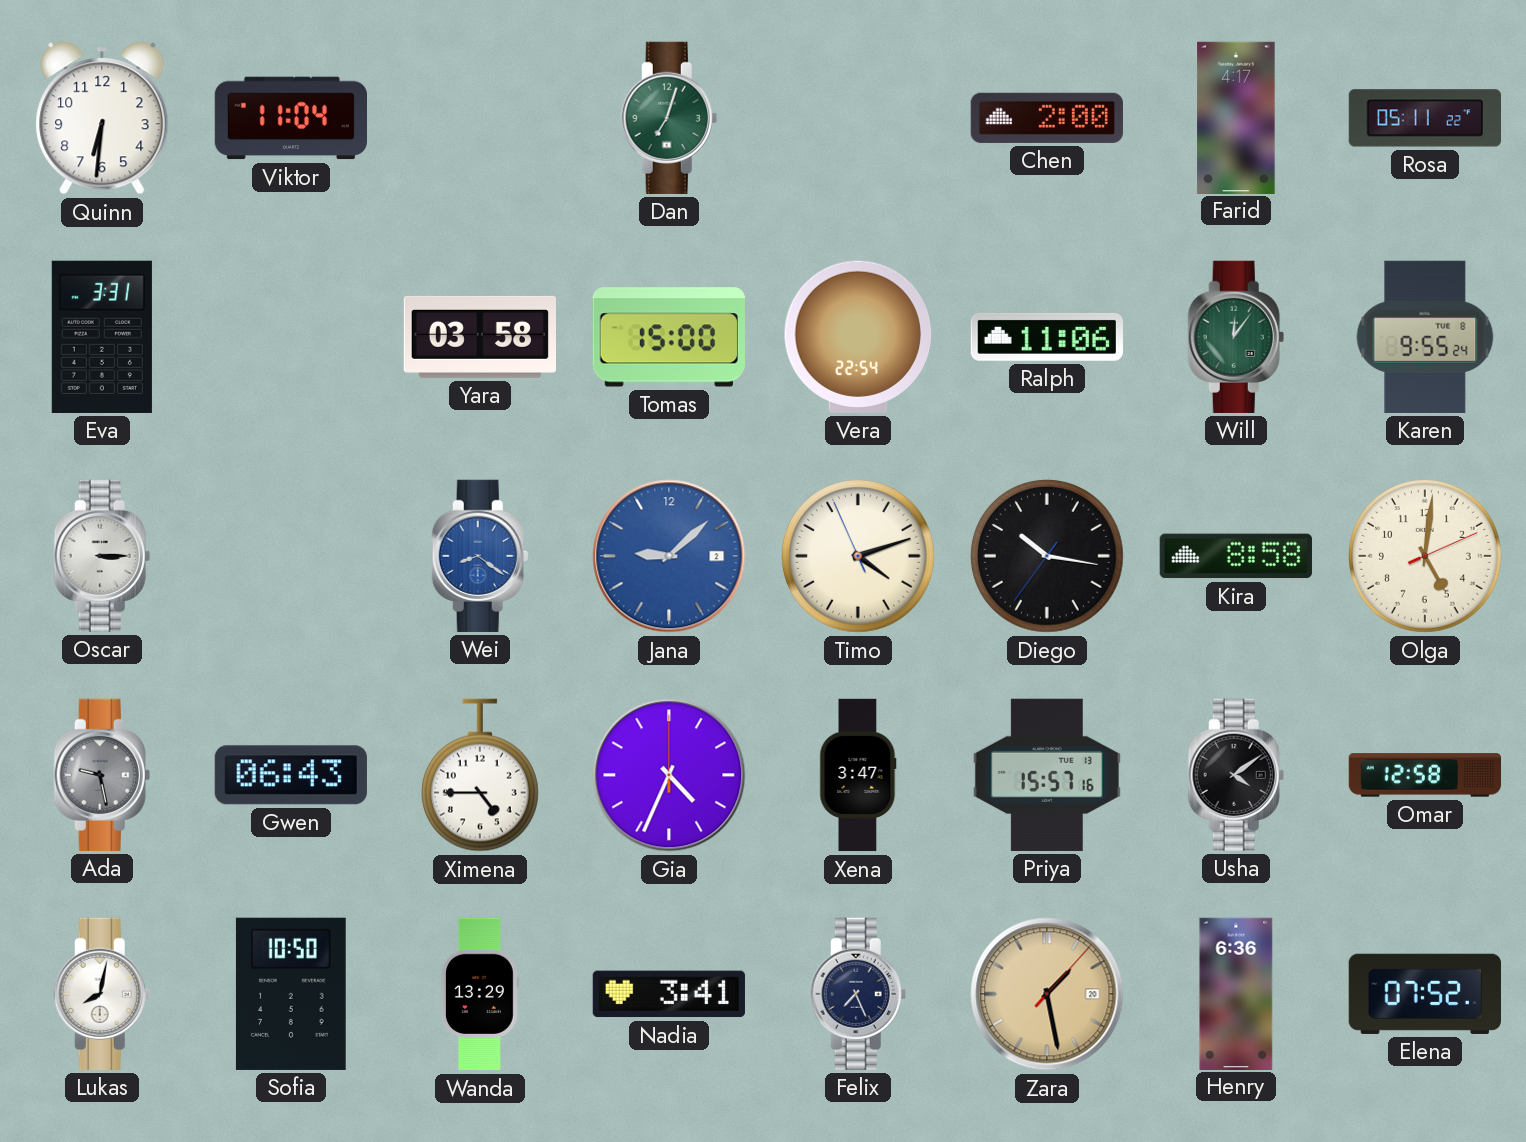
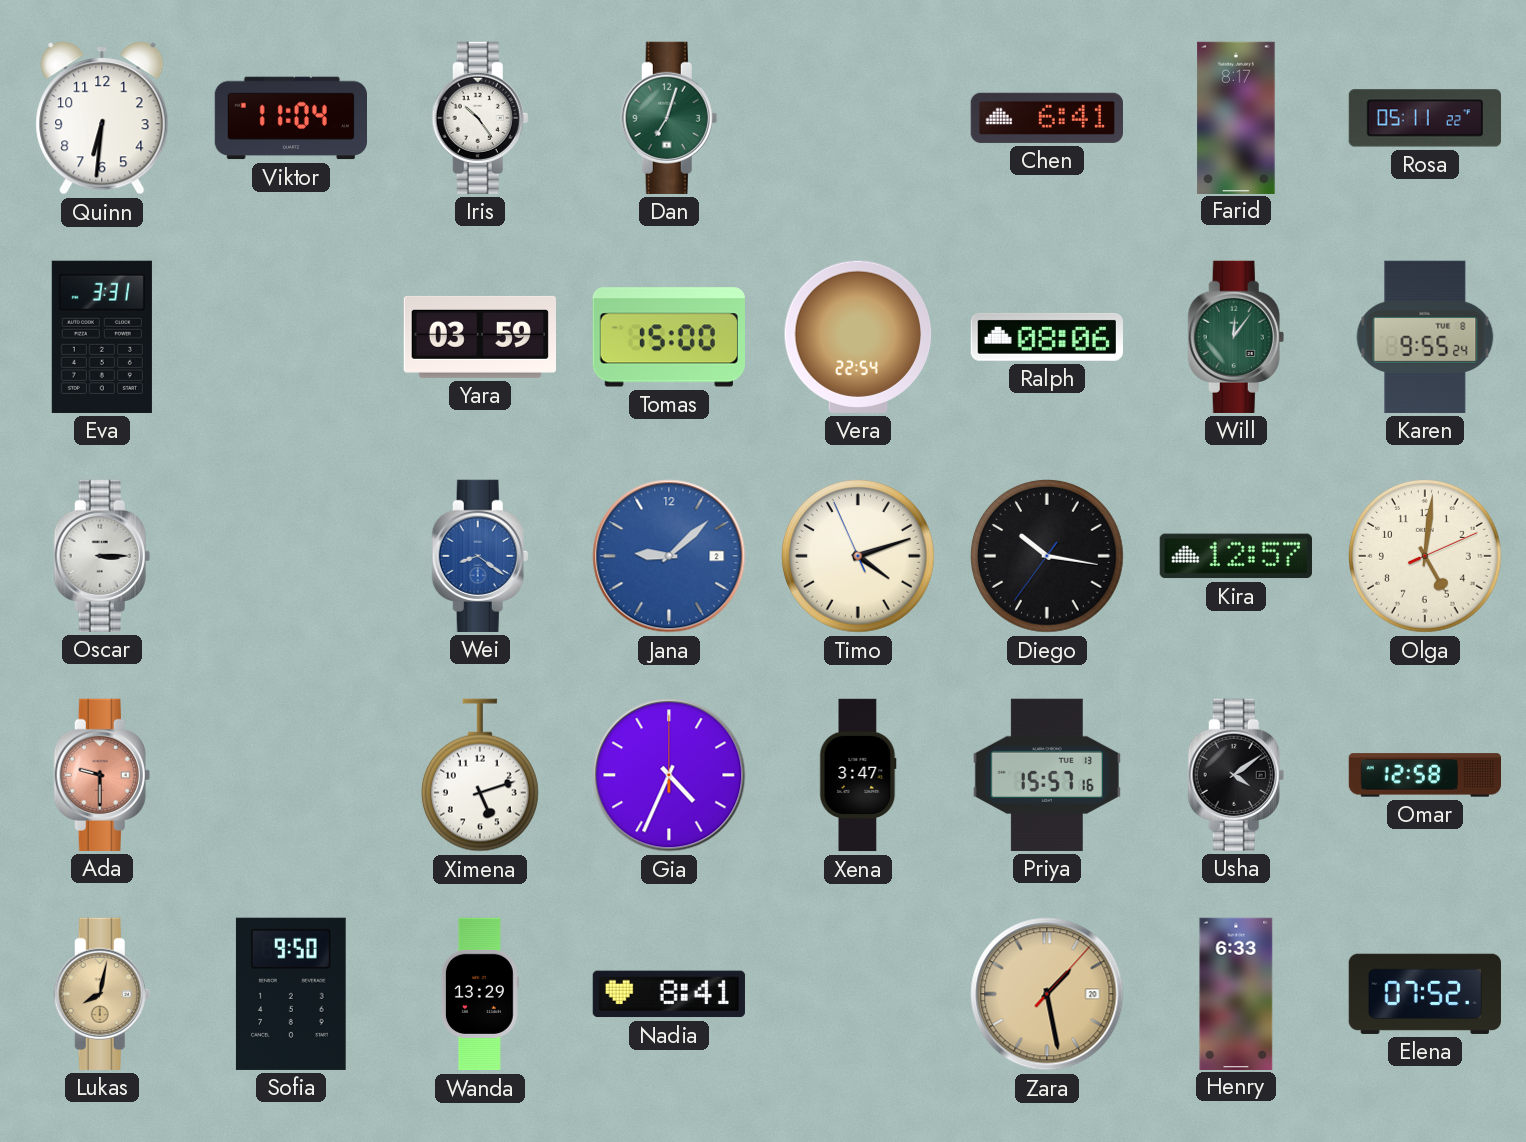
Iris: none -> 10:24
Chen: 2:00 -> 6:41
Farid: 4:17 -> 8:17
Yara: 03:58 -> 03:59
Ralph: 11:06 -> 08:06
Kira: 8:58 -> 12:57
Ada: 9:28 -> 9:30
Ada dial: grey -> salmon
Gwen: 06:43 -> none
Ximena: 4:45 -> 5:12
Lukas dial: white -> champagne
Sofia: 10:50 -> 9:50
Nadia: 3:41 -> 8:41
Felix: 7:26 -> none
Henry: 6:36 -> 6:33
